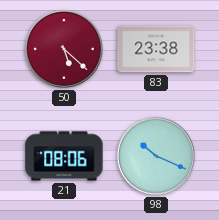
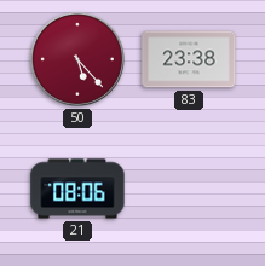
50: 5:22 -> 5:23
98: 10:19 -> none
